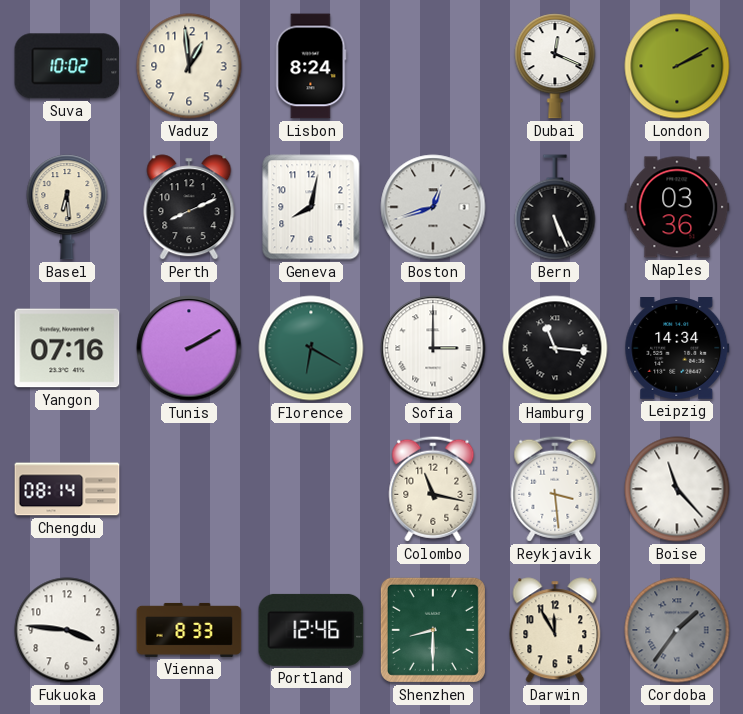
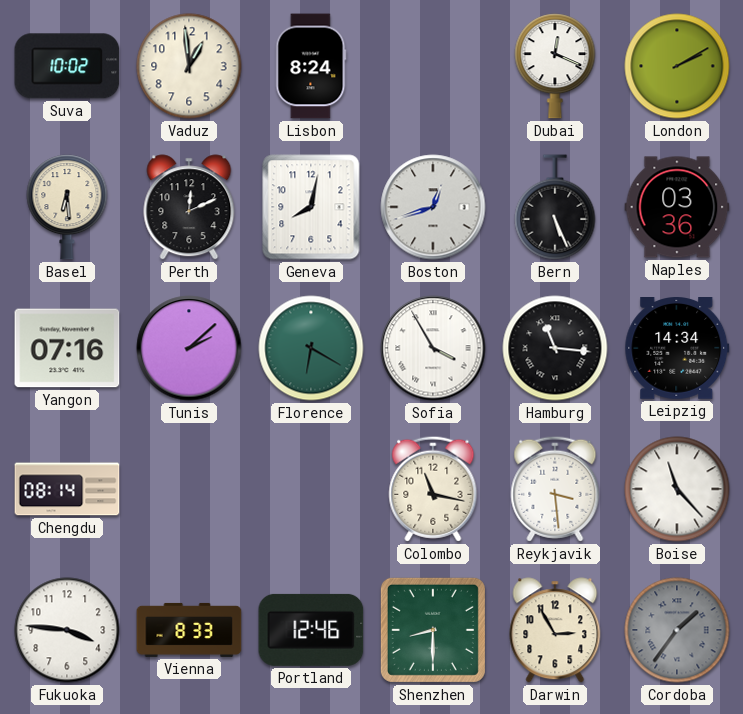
Perth: 8:11 -> 12:11
Tunis: 2:10 -> 2:08
Sofia: 3:00 -> 3:55
Darwin: 11:55 -> 2:55
